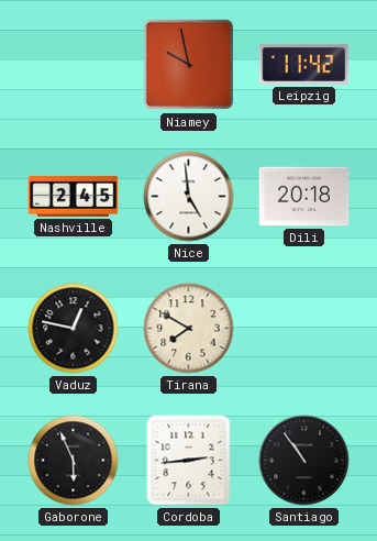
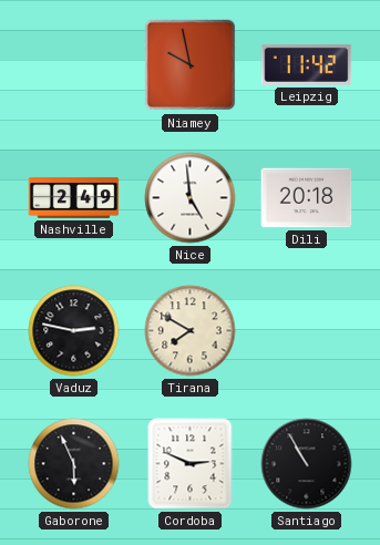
Nashville: 2:45 -> 2:49
Vaduz: 12:47 -> 2:47
Cordoba: 2:44 -> 2:49
Santiago: 10:54 -> 10:55
